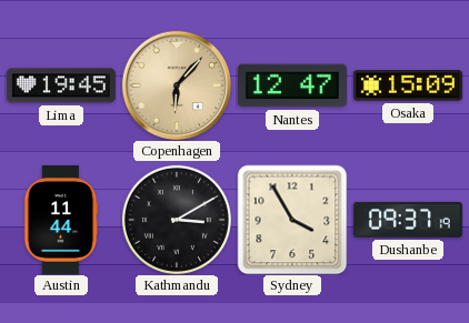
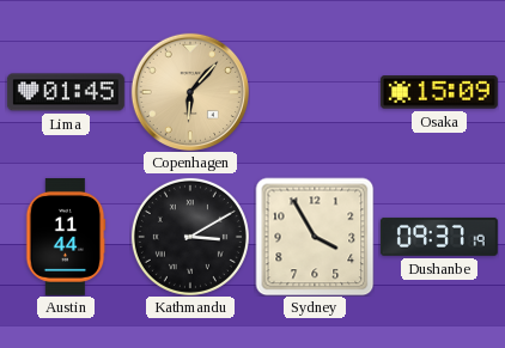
Lima: 19:45 -> 01:45
Nantes: 12:47 -> none
